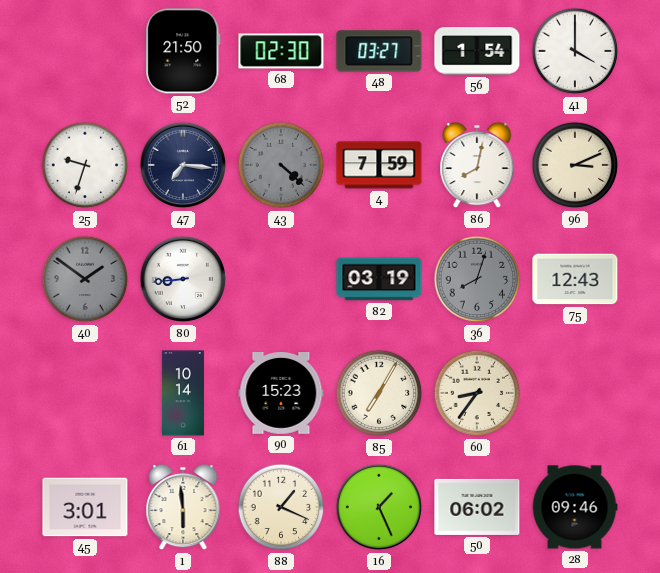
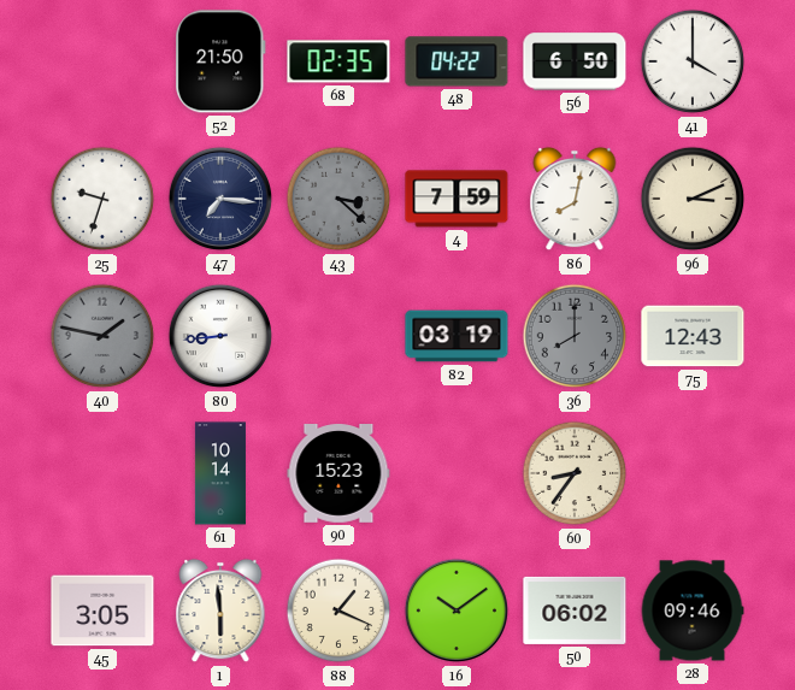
68: 02:30 -> 02:35
48: 03:27 -> 04:22
56: 1:54 -> 6:50
43: 4:22 -> 3:22
40: 1:51 -> 1:47
36: 8:03 -> 8:00
85: 7:05 -> none
45: 3:01 -> 3:05
16: 1:26 -> 10:09
